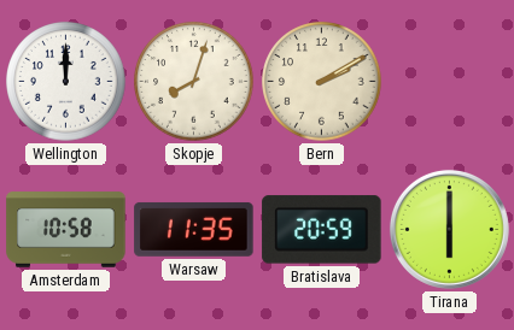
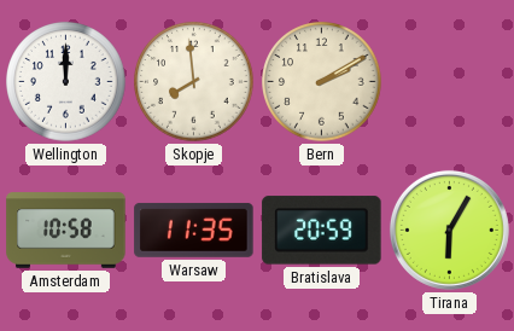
Skopje: 8:03 -> 7:59
Tirana: 6:00 -> 6:05
